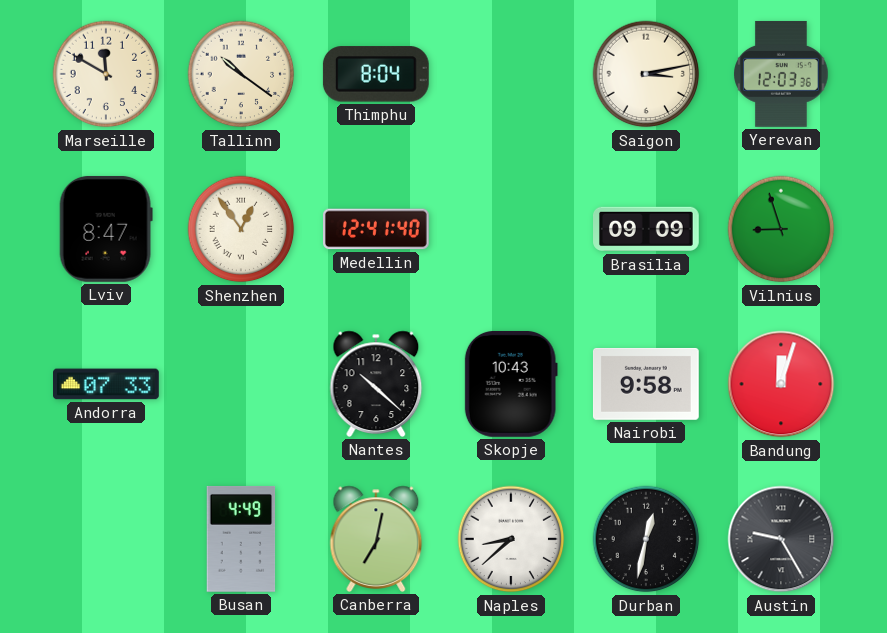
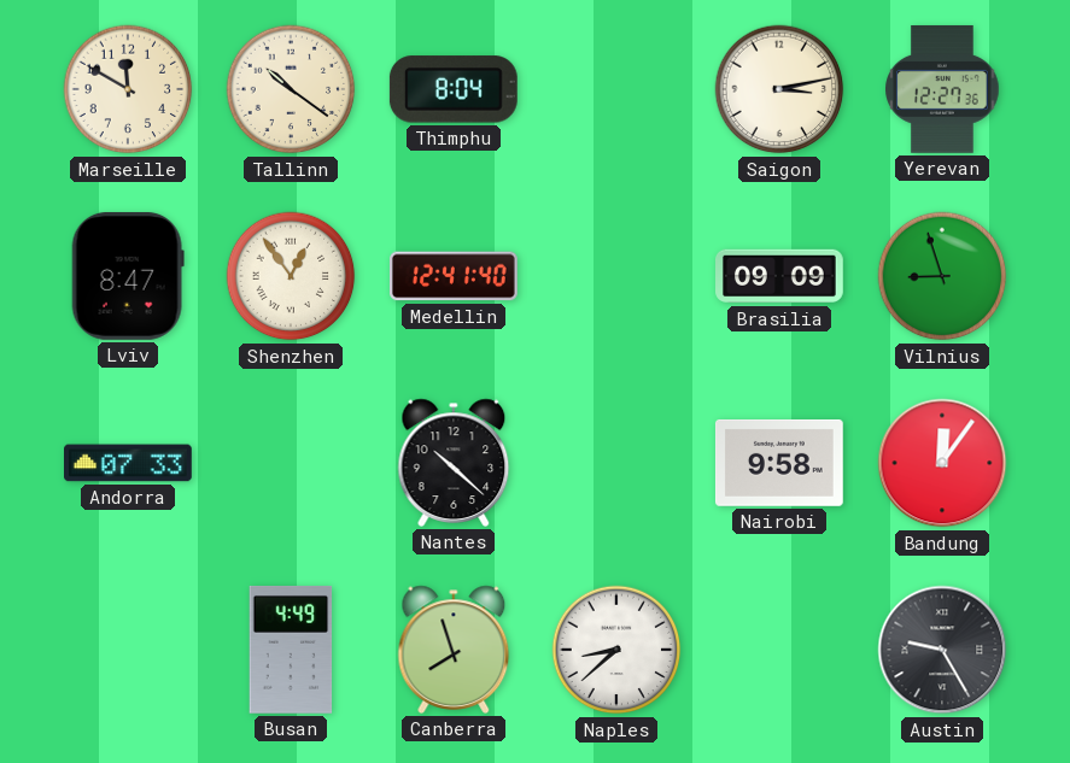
Yerevan: 12:03 -> 12:27
Skopje: 10:43 -> none
Bandung: 12:03 -> 12:06
Canberra: 7:02 -> 7:57
Durban: 12:32 -> none
